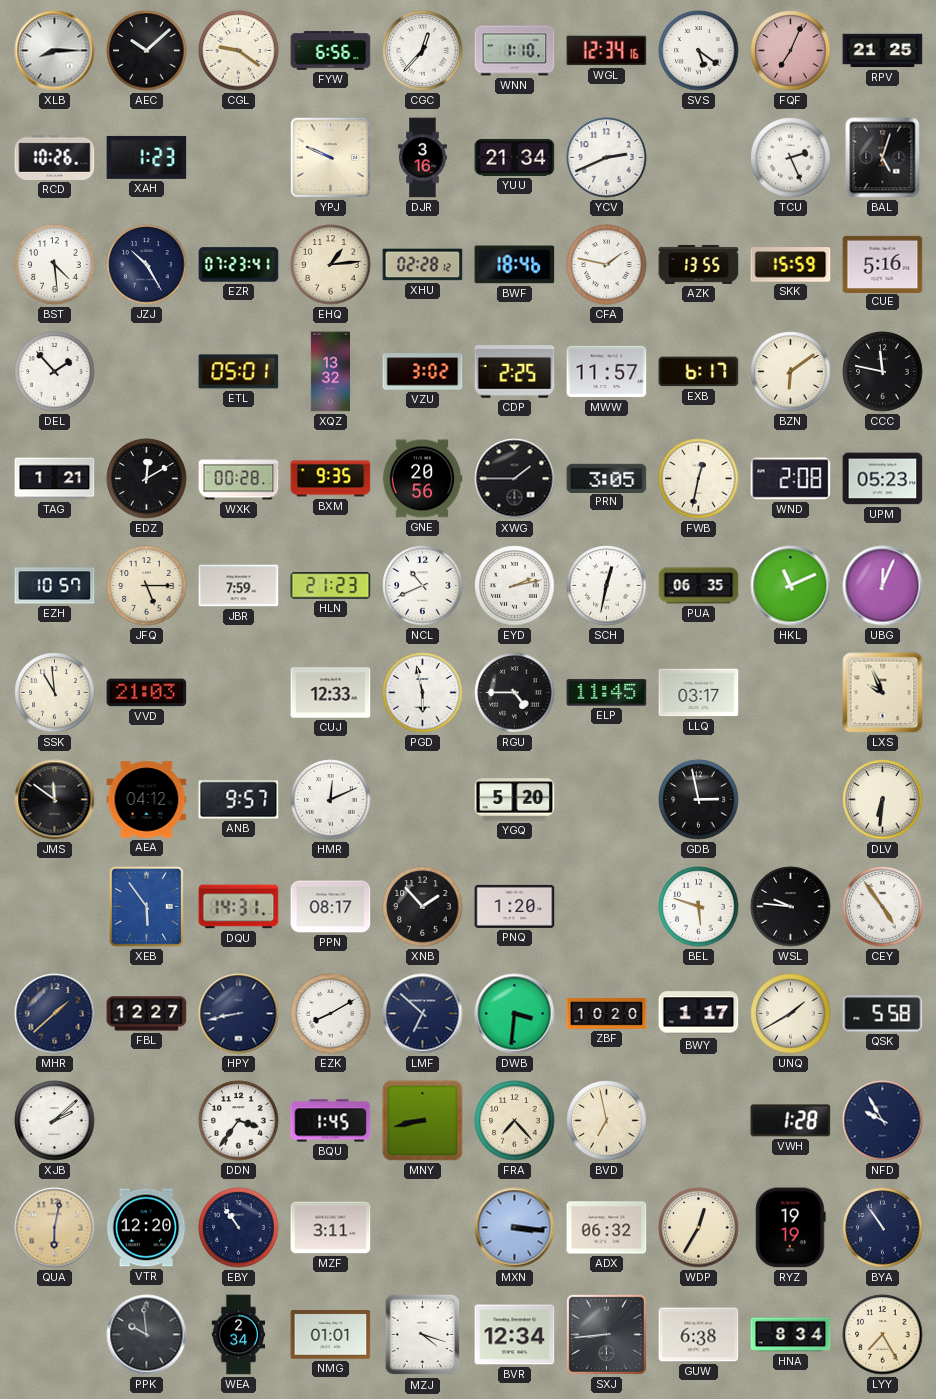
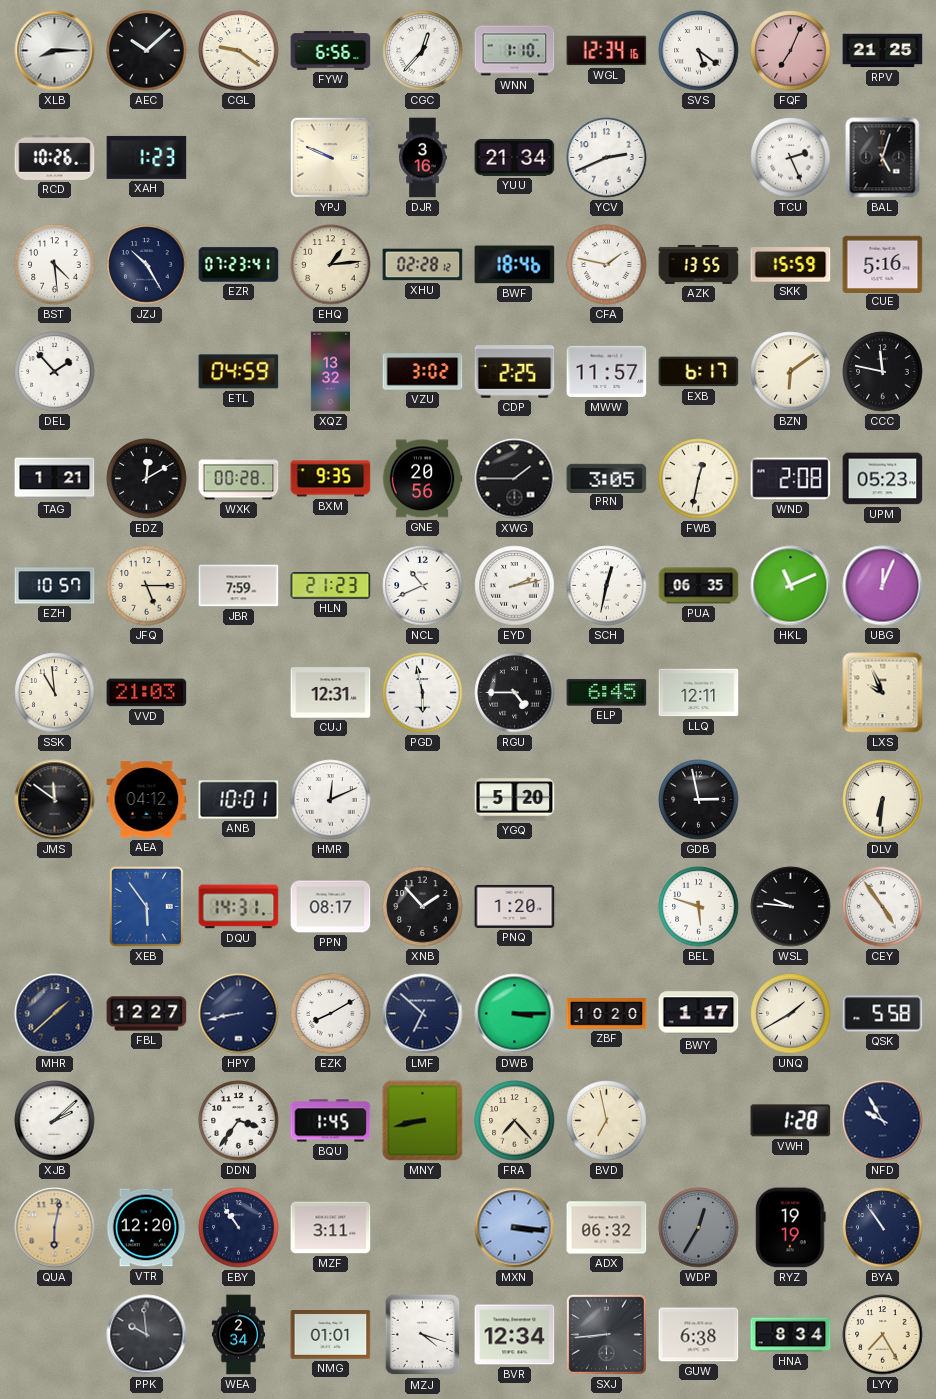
ETL: 05:01 -> 04:59
CUJ: 12:33 -> 12:31
ELP: 11:45 -> 6:45
LLQ: 03:17 -> 12:11
ANB: 9:57 -> 10:01
DWB: 3:31 -> 3:15
WDP dial: cream -> grey
